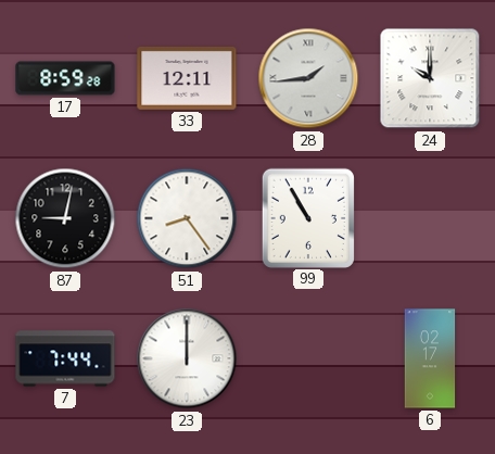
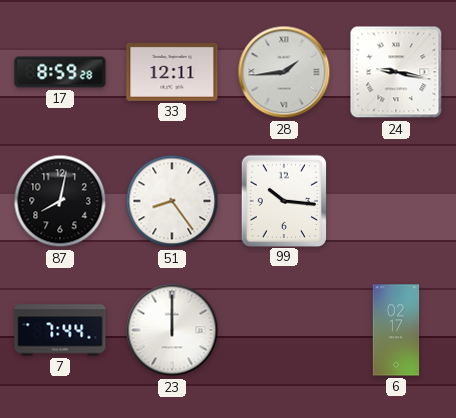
24: 10:00 -> 9:17
87: 9:02 -> 8:02
99: 10:55 -> 10:16
